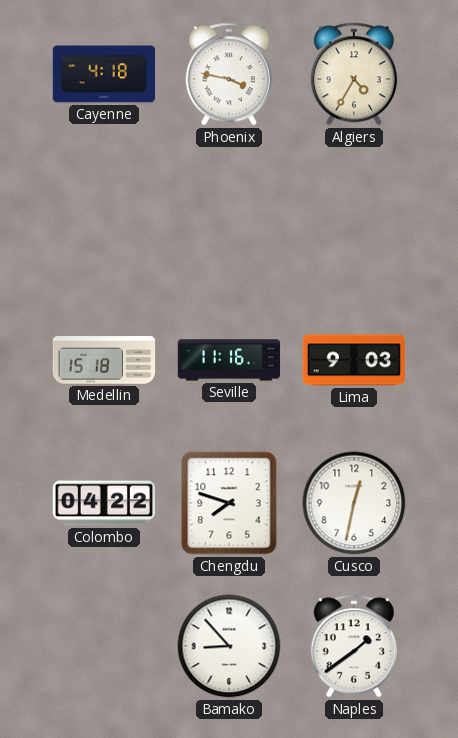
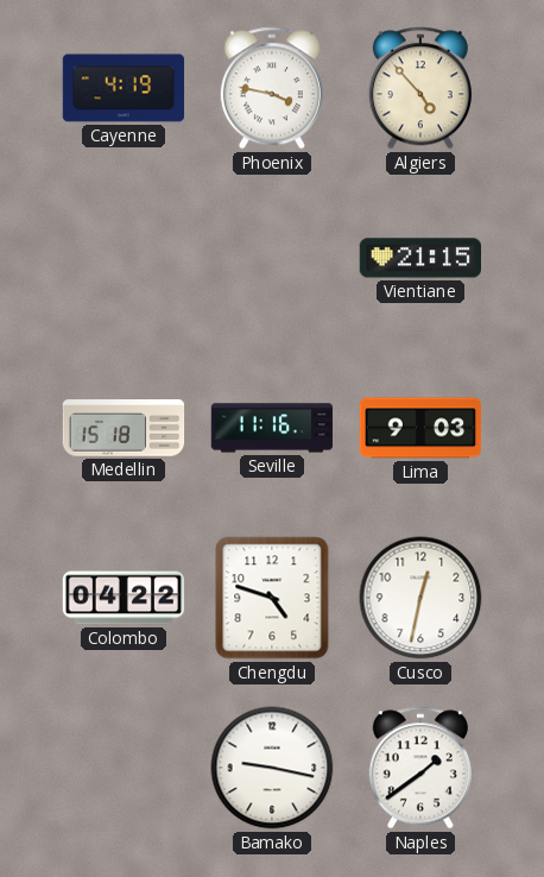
Cayenne: 4:18 -> 4:19
Algiers: 4:35 -> 4:53
Vientiane: none -> 21:15
Chengdu: 7:48 -> 4:48
Bamako: 8:53 -> 9:17
